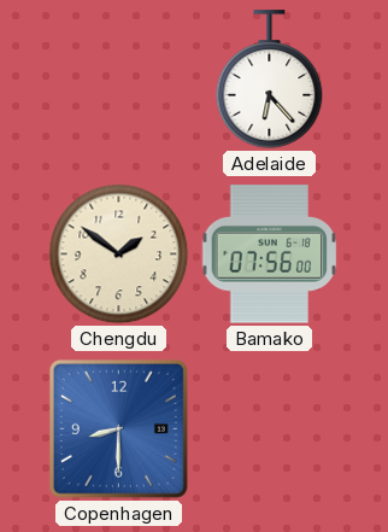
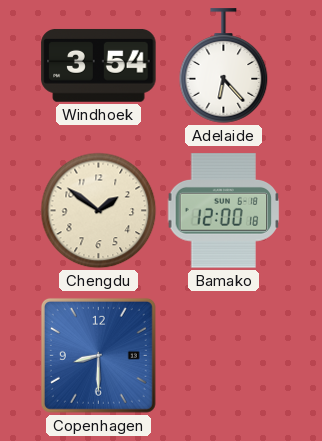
Windhoek: none -> 3:54
Bamako: 07:56 -> 12:00
